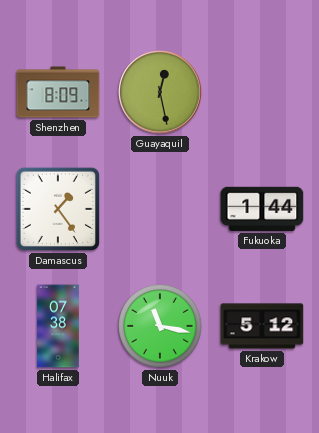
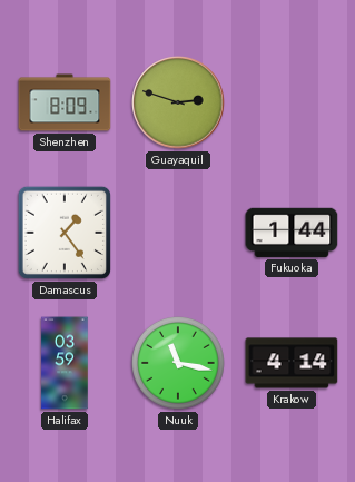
Guayaquil: 12:28 -> 2:48
Halifax: 07:38 -> 03:59
Krakow: 5:12 -> 4:14
